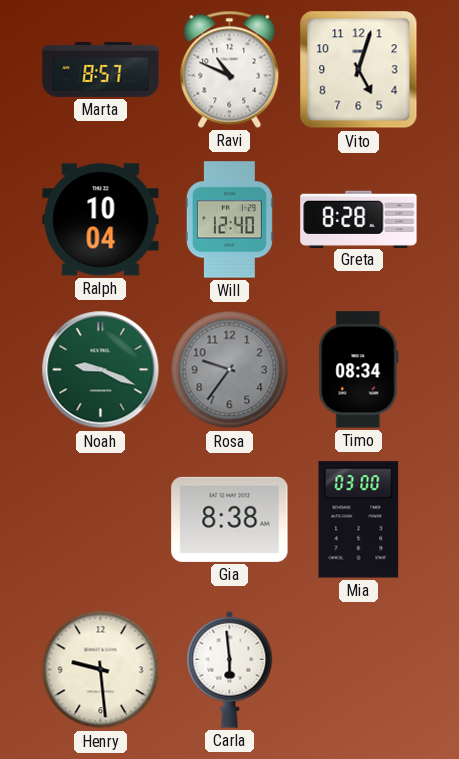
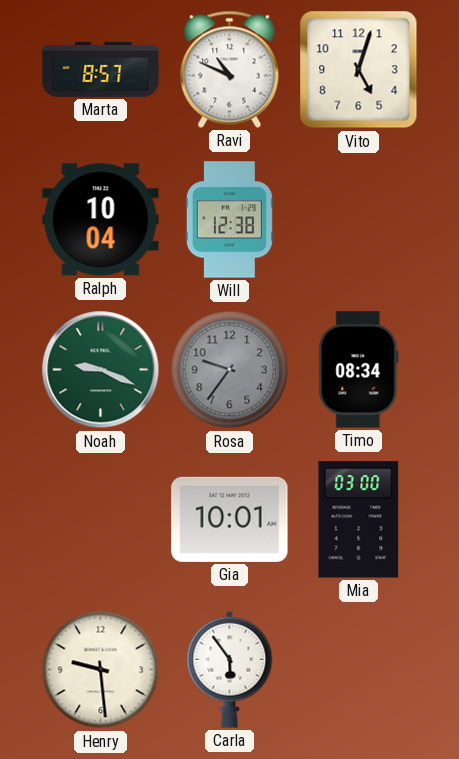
Will: 12:40 -> 12:38
Greta: 8:28 -> none
Gia: 8:38 -> 10:01
Carla: 5:59 -> 5:54
